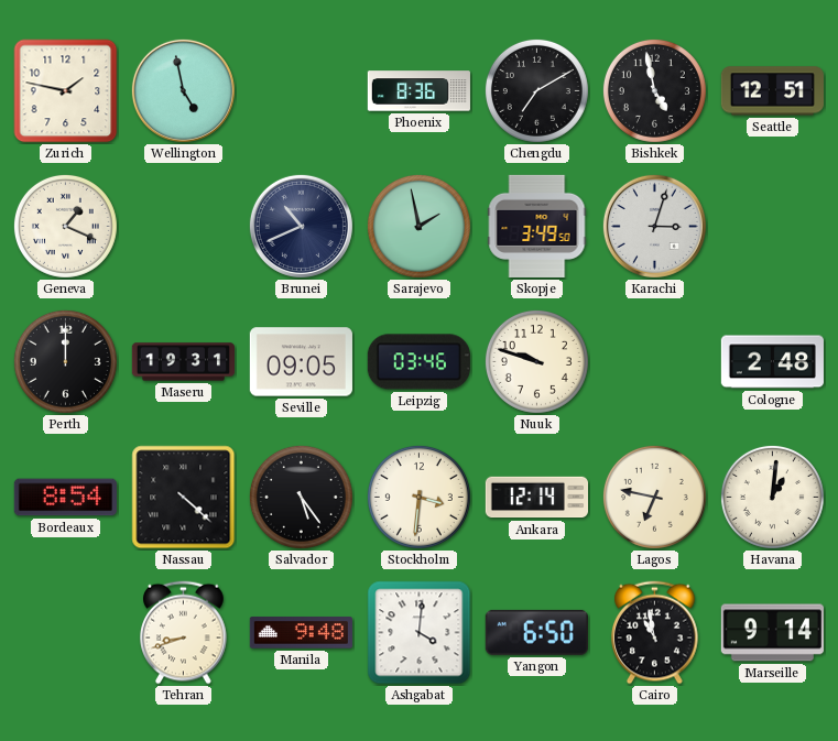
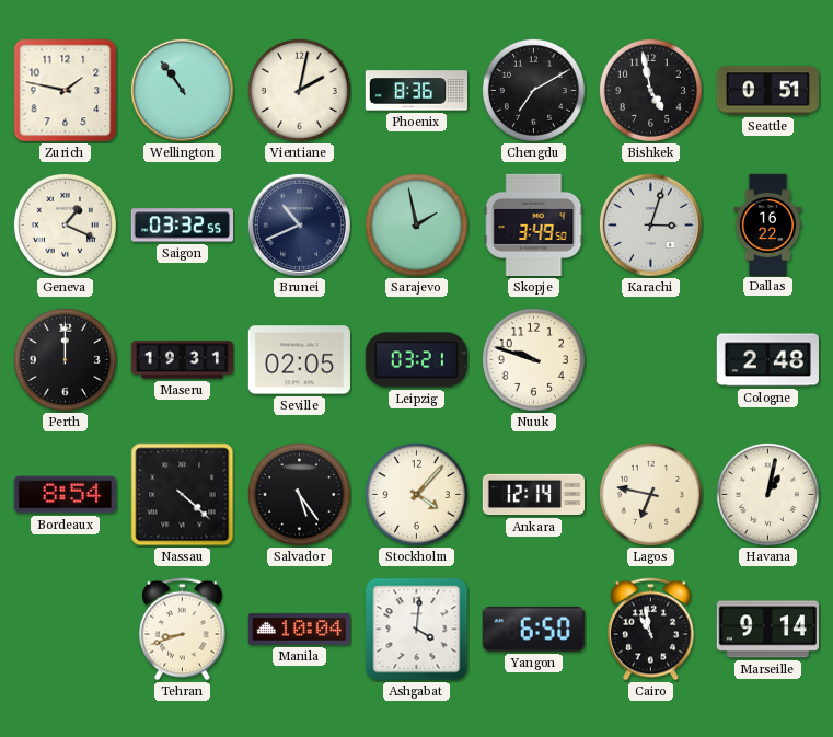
Wellington: 4:58 -> 10:54
Vientiane: none -> 2:02
Seattle: 12:51 -> 0:51
Saigon: none -> 03:32
Dallas: none -> 16:22
Seville: 09:05 -> 02:05
Leipzig: 03:46 -> 03:21
Stockholm: 3:31 -> 4:07
Havana: 1:01 -> 1:02
Manila: 9:48 -> 10:04
